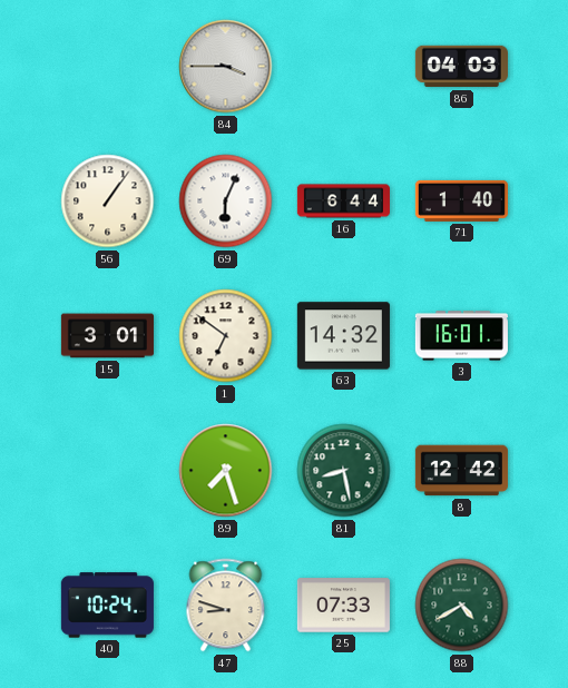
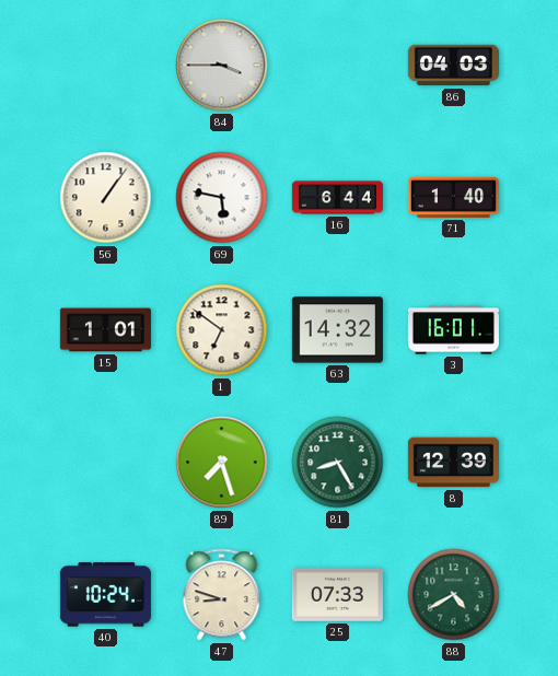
69: 6:04 -> 5:47
15: 3:01 -> 1:01
81: 8:28 -> 8:25
8: 12:42 -> 12:39
